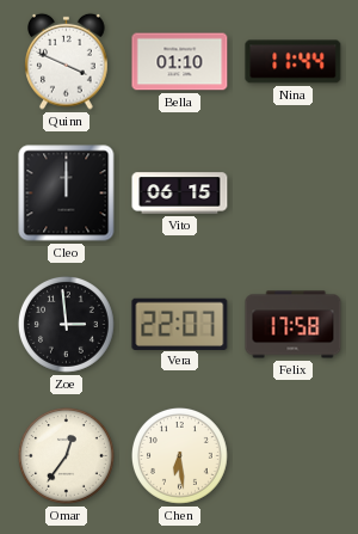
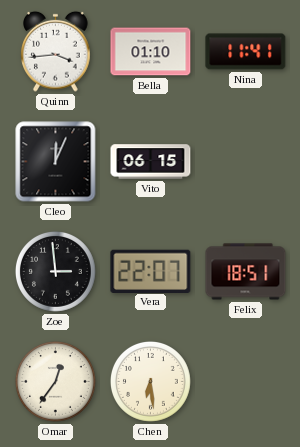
Quinn: 3:49 -> 3:44
Nina: 11:44 -> 11:41
Cleo: 12:00 -> 12:04
Felix: 17:58 -> 18:51
